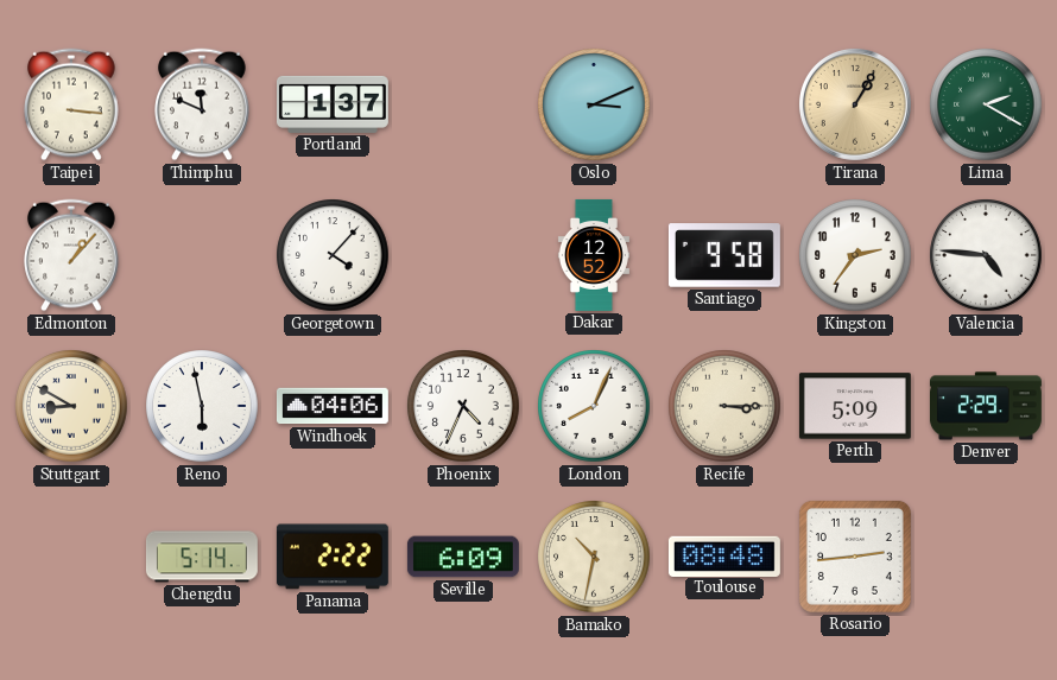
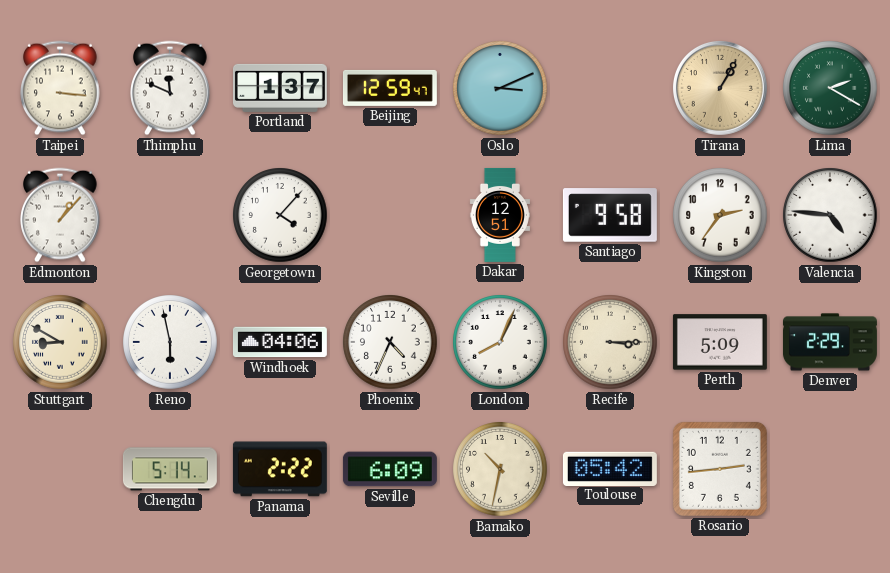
Beijing: none -> 12:59
Dakar: 12:52 -> 12:51
Toulouse: 08:48 -> 05:42
